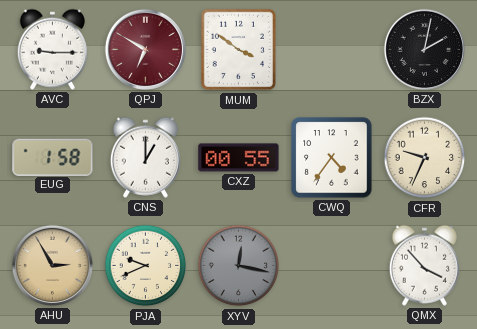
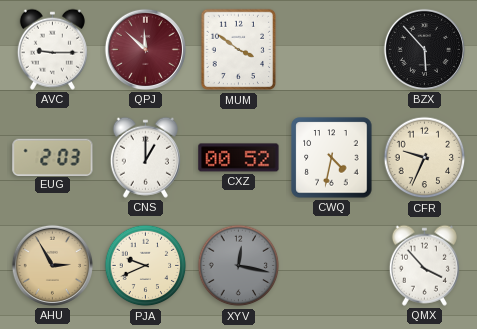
QPJ: 6:50 -> 11:52
BZX: 2:02 -> 5:53
EUG: 1:58 -> 2:03
CXZ: 00:55 -> 00:52
CWQ: 4:36 -> 4:32
